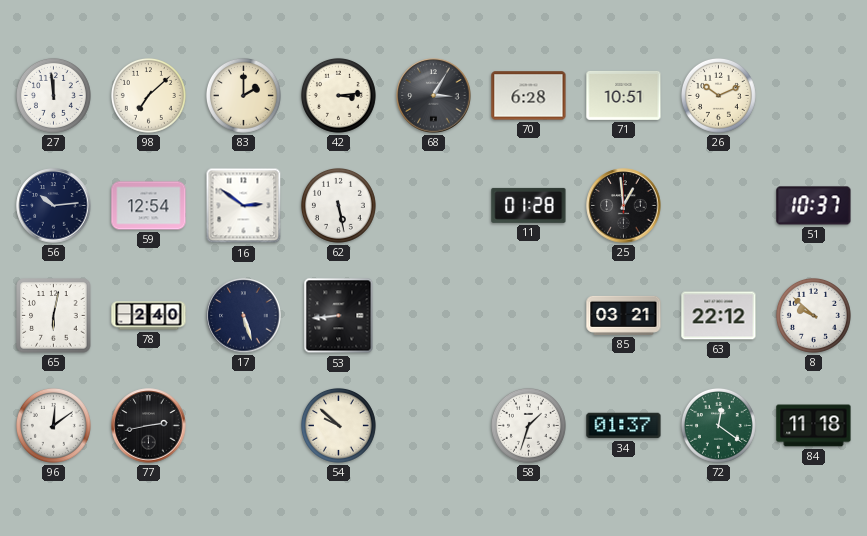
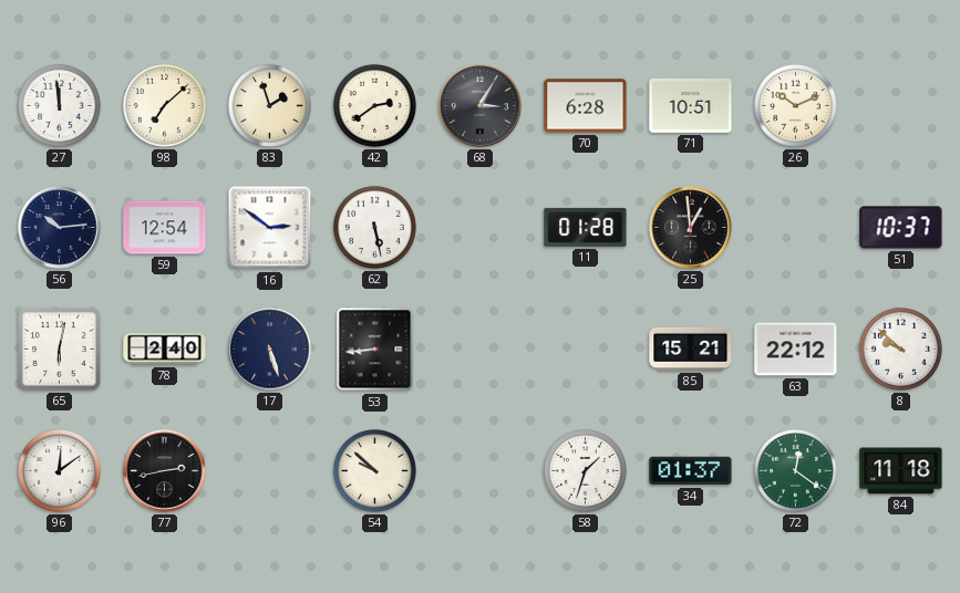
83: 2:00 -> 1:57
42: 3:14 -> 2:39
85: 03:21 -> 15:21
